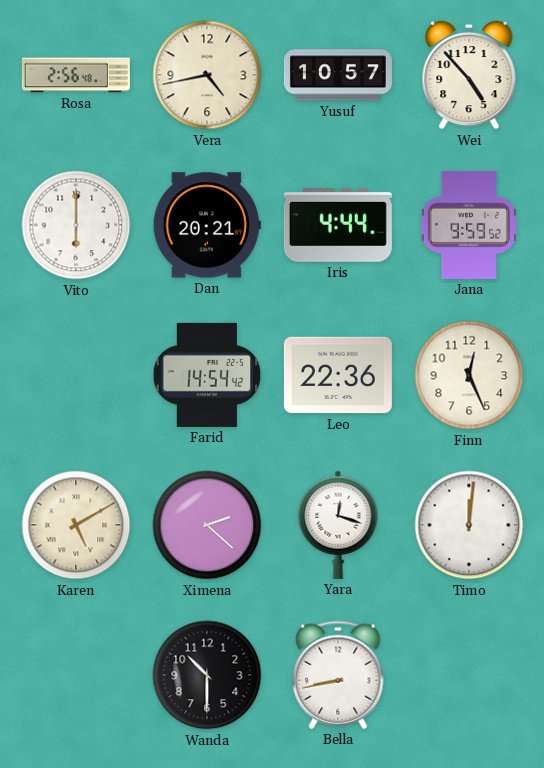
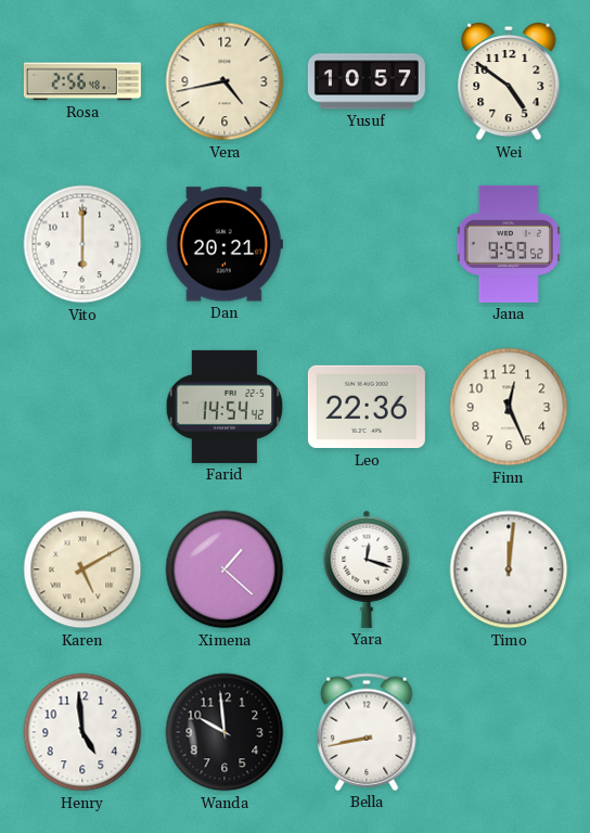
Wei: 4:53 -> 4:51
Iris: 4:44 -> none
Ximena: 2:22 -> 1:22
Henry: none -> 4:59
Wanda: 10:30 -> 9:59
